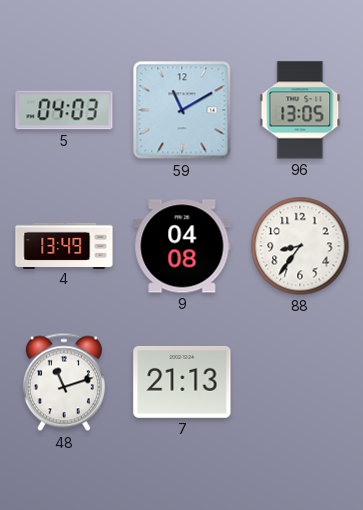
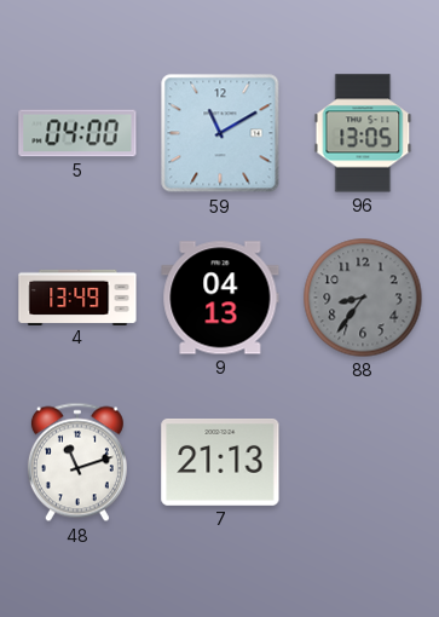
5: 04:03 -> 04:00
9: 04:08 -> 04:13
88 dial: white -> grey
